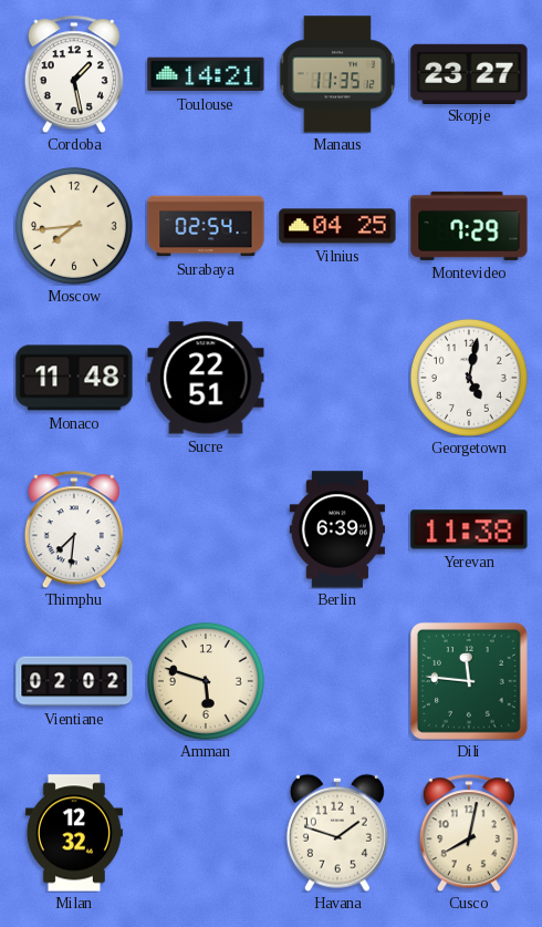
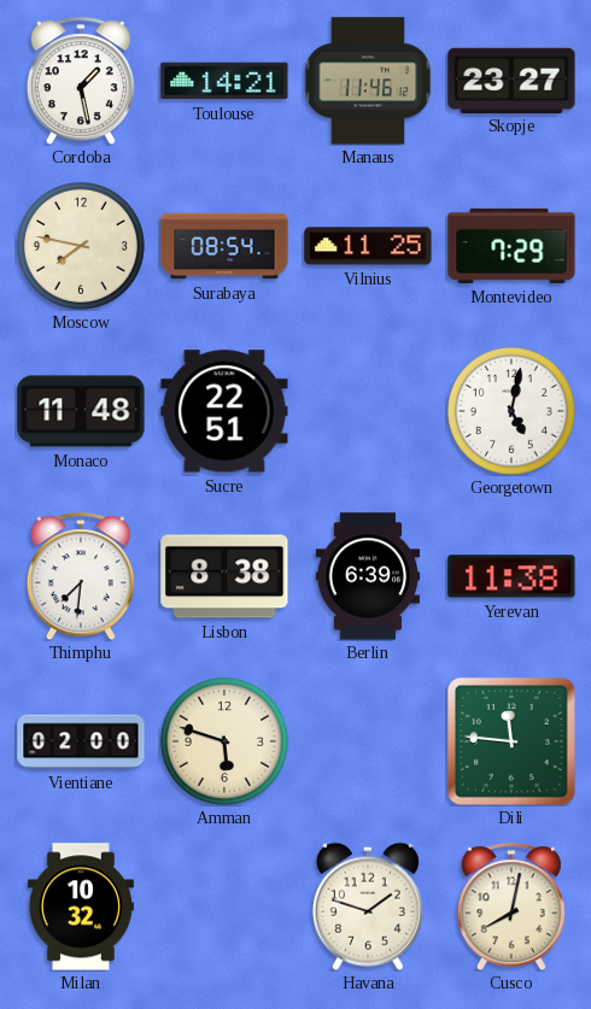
Manaus: 11:35 -> 11:46
Moscow: 7:44 -> 7:47
Surabaya: 02:54 -> 08:54
Vilnius: 04:25 -> 11:25
Lisbon: none -> 8:38
Vientiane: 02:02 -> 02:00
Milan: 12:32 -> 10:32
